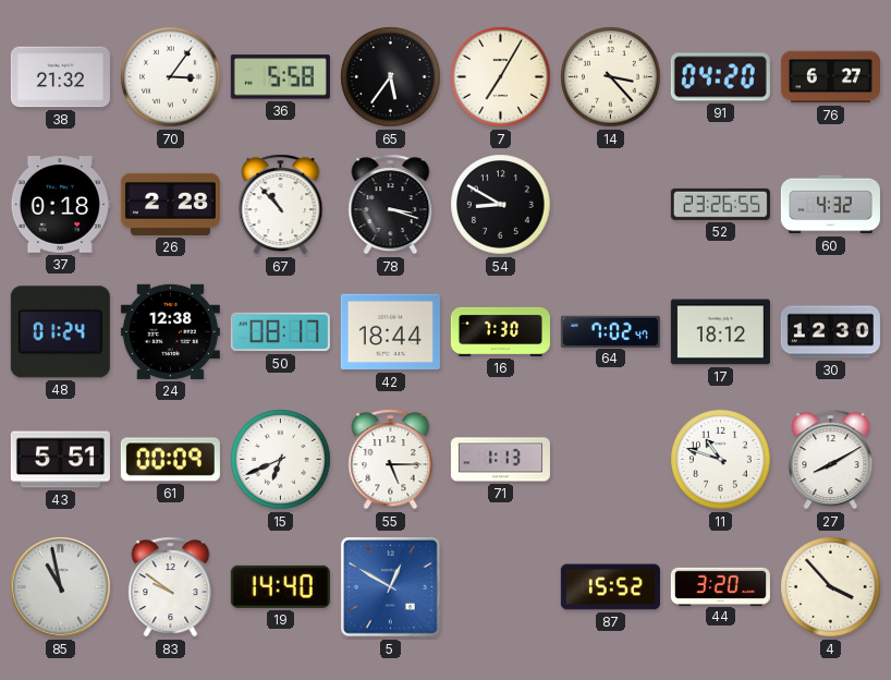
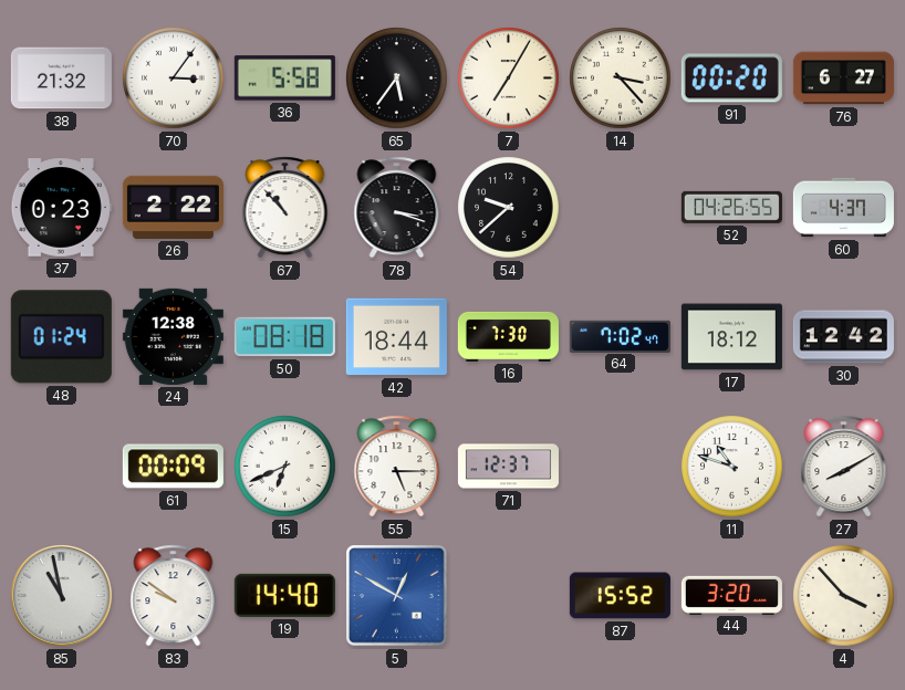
91: 04:20 -> 00:20
37: 0:18 -> 0:23
26: 2:28 -> 2:22
54: 8:50 -> 9:38
52: 23:26 -> 04:26
60: 4:32 -> 4:37
50: 08:17 -> 08:18
30: 12:30 -> 12:42
43: 5:51 -> none
71: 1:13 -> 12:37
